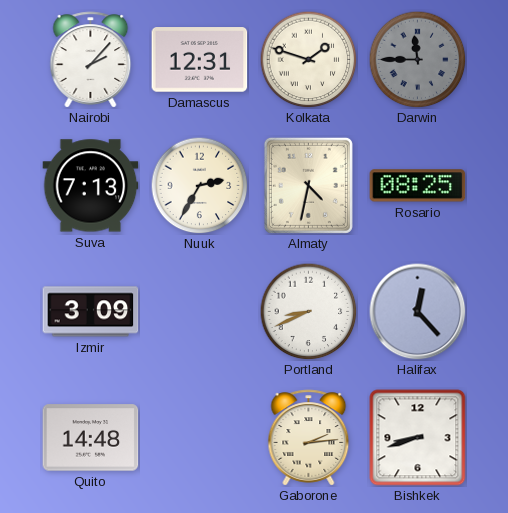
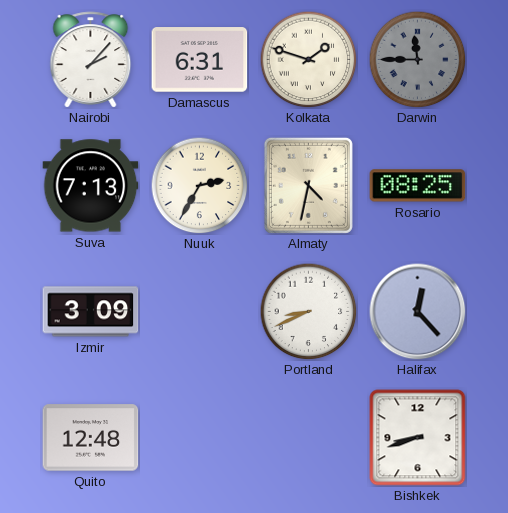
Damascus: 12:31 -> 6:31
Quito: 14:48 -> 12:48
Gaborone: 2:14 -> none
